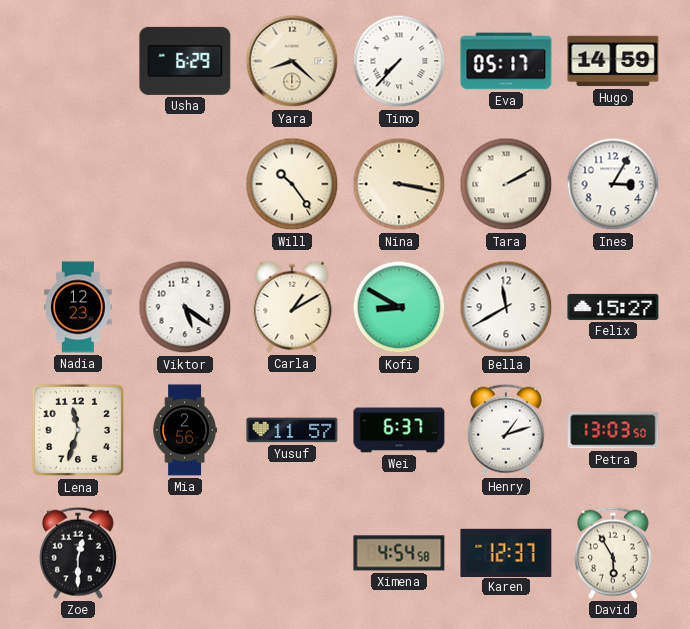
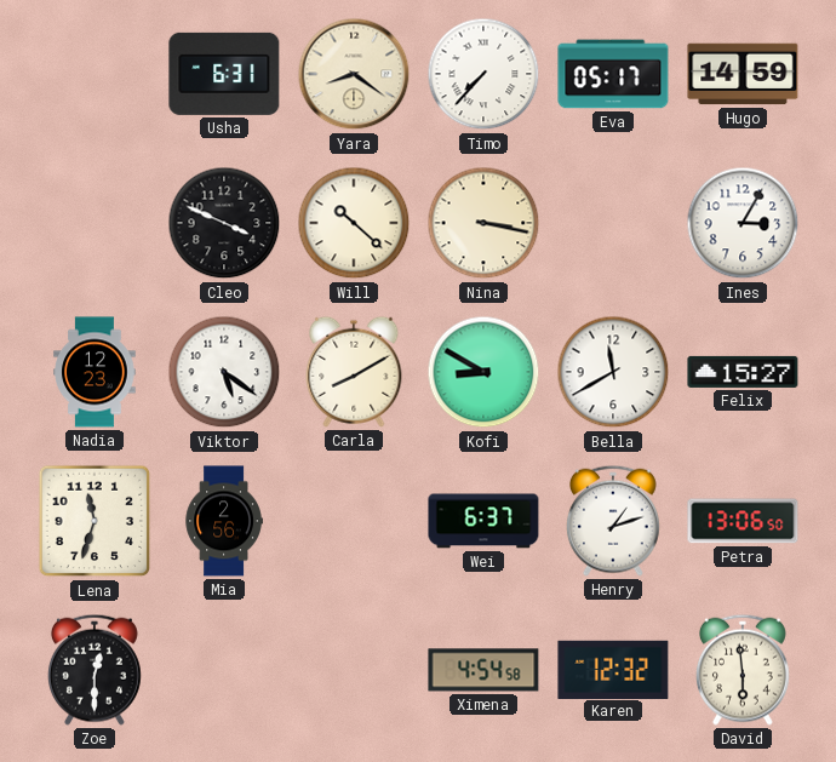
Usha: 6:29 -> 6:31
Yara: 8:22 -> 8:21
Cleo: none -> 3:49
Will: 10:24 -> 10:22
Tara: 2:10 -> none
Carla: 1:10 -> 8:10
Yusuf: 11:57 -> none
Petra: 13:03 -> 13:06
Karen: 12:37 -> 12:32
David: 5:55 -> 5:59
